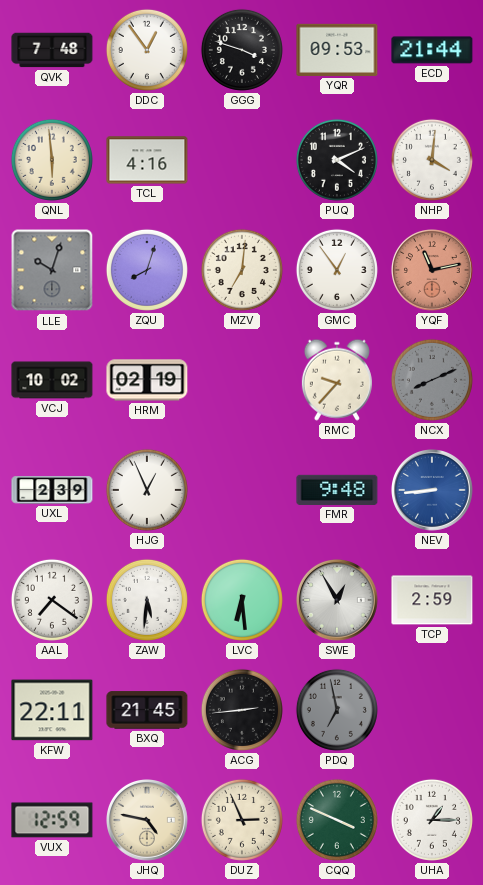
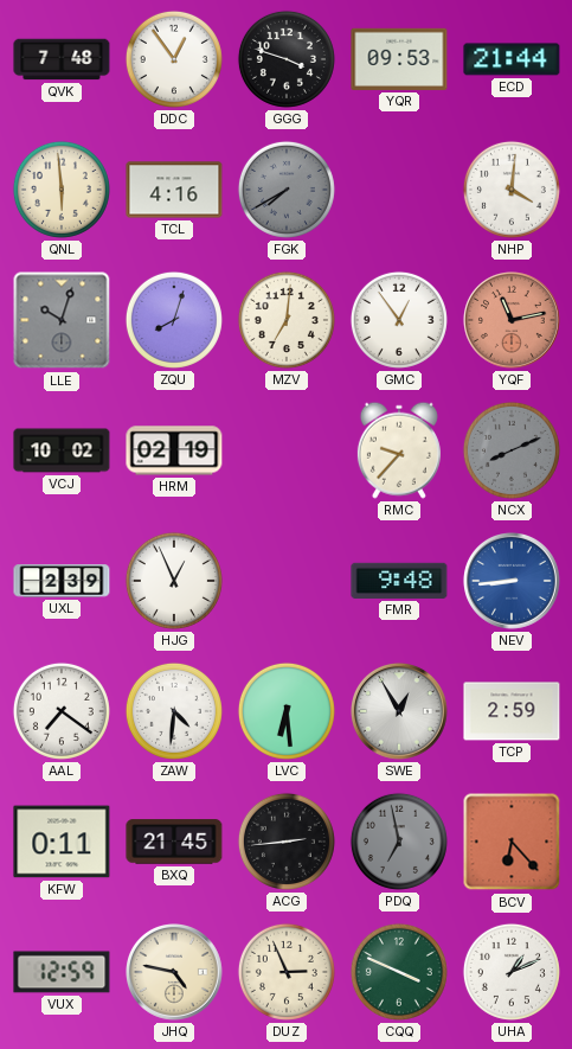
FGK: none -> 7:40
PUQ: 4:11 -> none
ZAW: 5:31 -> 4:31
KFW: 22:11 -> 0:11
BCV: none -> 6:23
UHA: 1:15 -> 1:11
